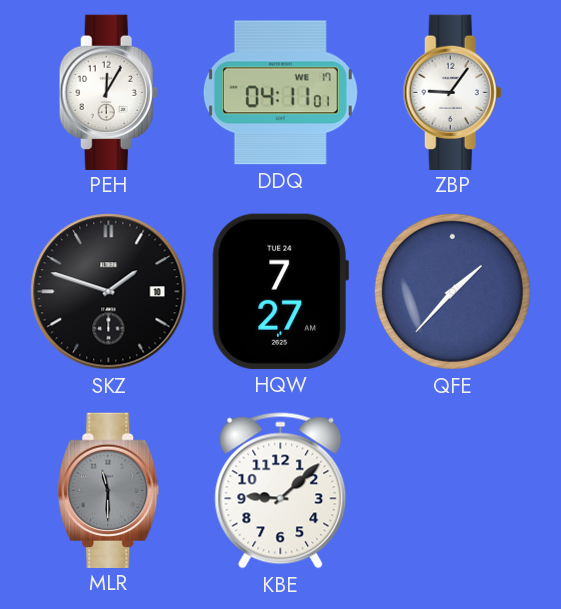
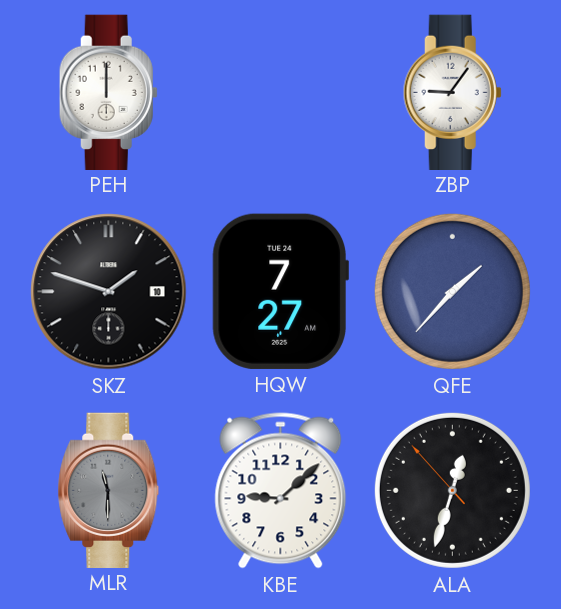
PEH: 12:05 -> 12:00
DDQ: 04:11 -> none
ALA: none -> 12:32
